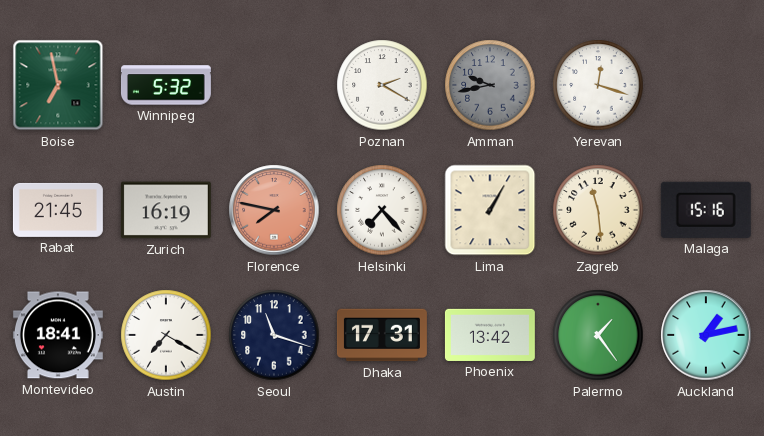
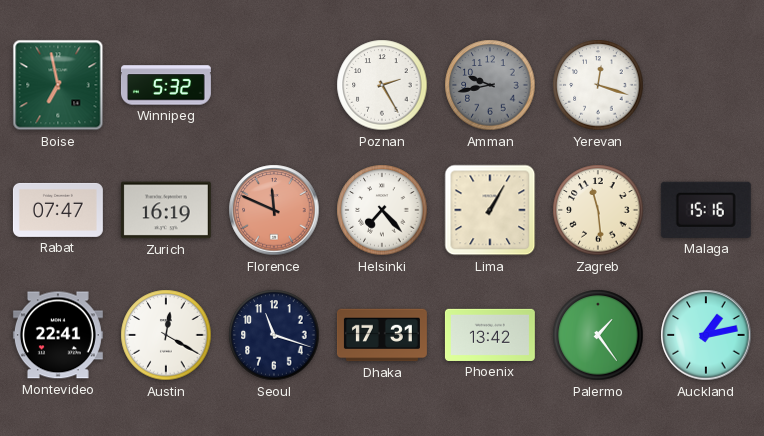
Poznan: 2:20 -> 2:25
Rabat: 21:45 -> 07:47
Florence: 7:47 -> 11:49
Montevideo: 18:41 -> 22:41
Austin: 7:20 -> 12:20
